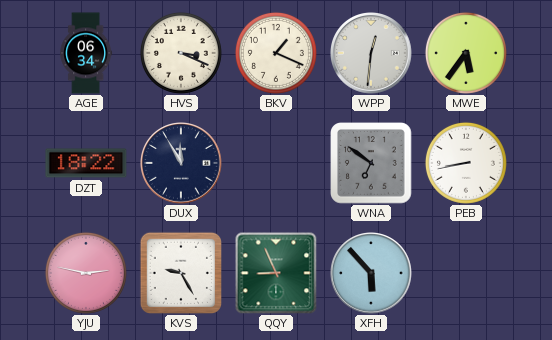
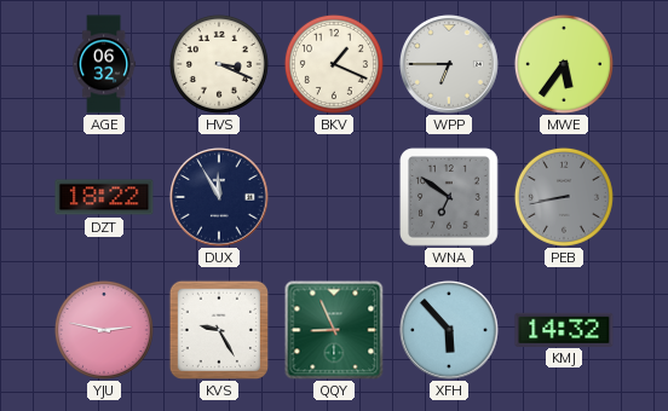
AGE: 06:34 -> 06:32
WPP: 12:31 -> 6:45
PEB dial: white -> grey
KMJ: none -> 14:32
